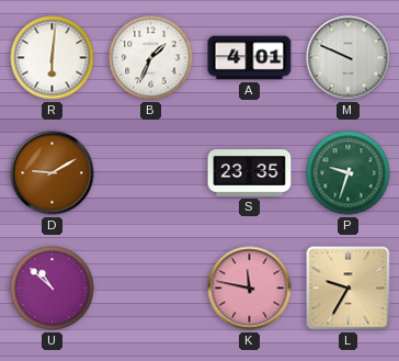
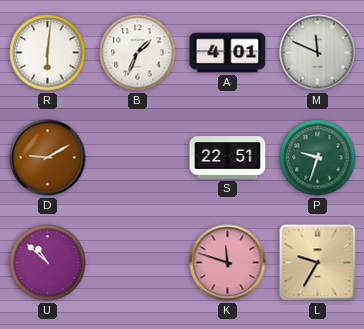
M: 9:49 -> 11:49
S: 23:35 -> 22:51
K: 11:47 -> 11:48
